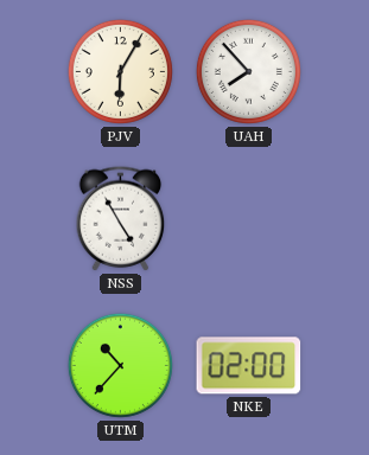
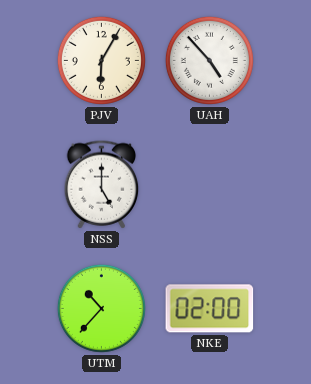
UAH: 7:53 -> 4:53
NSS: 4:55 -> 5:00
